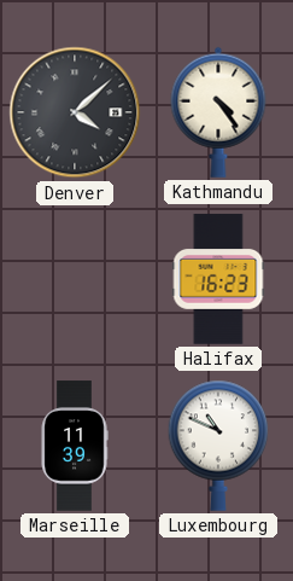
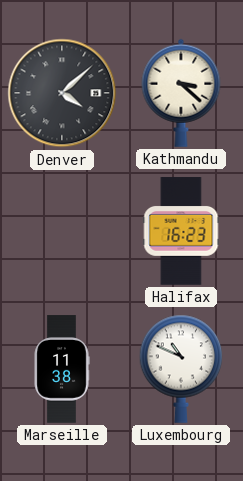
Kathmandu: 4:24 -> 3:22
Marseille: 11:39 -> 11:38
